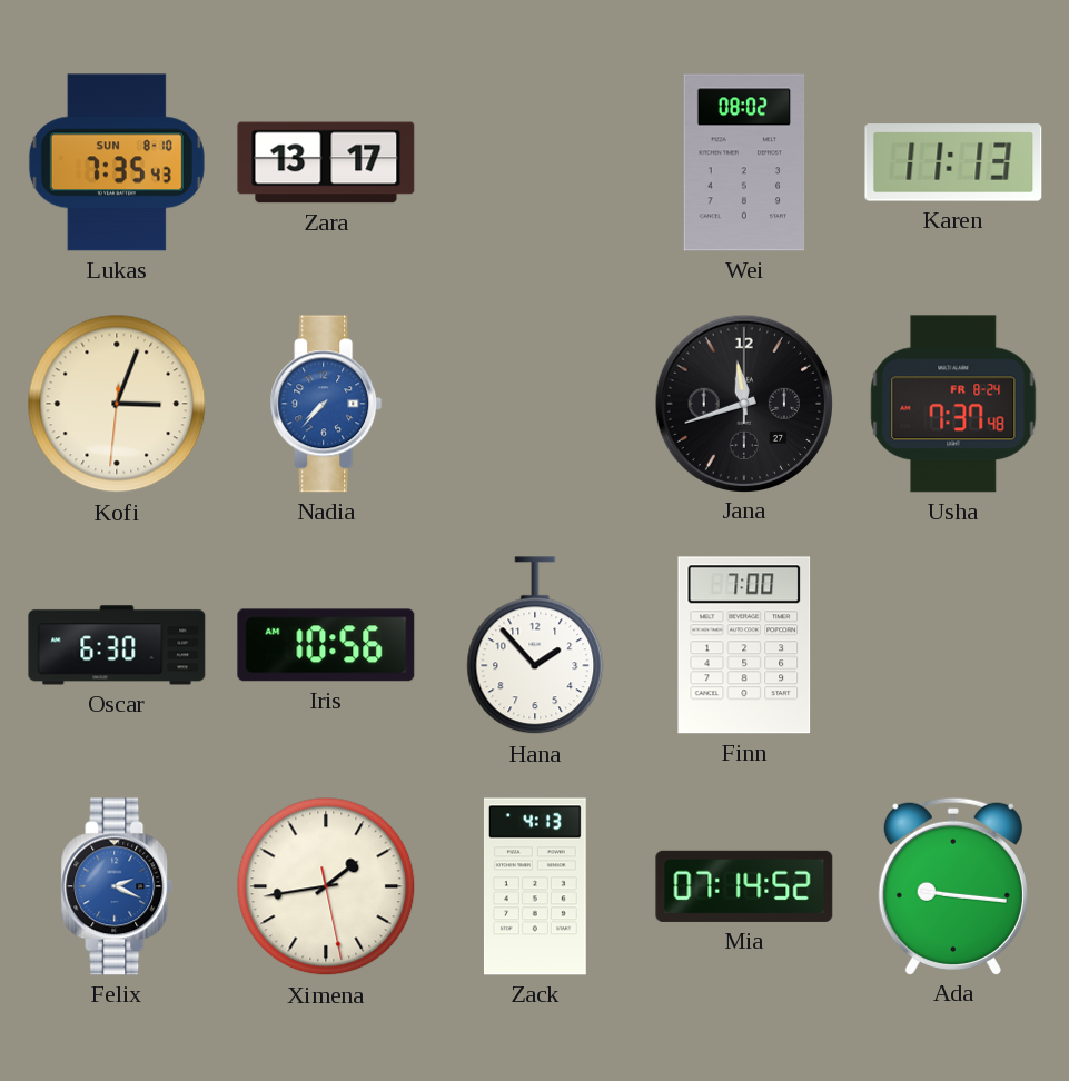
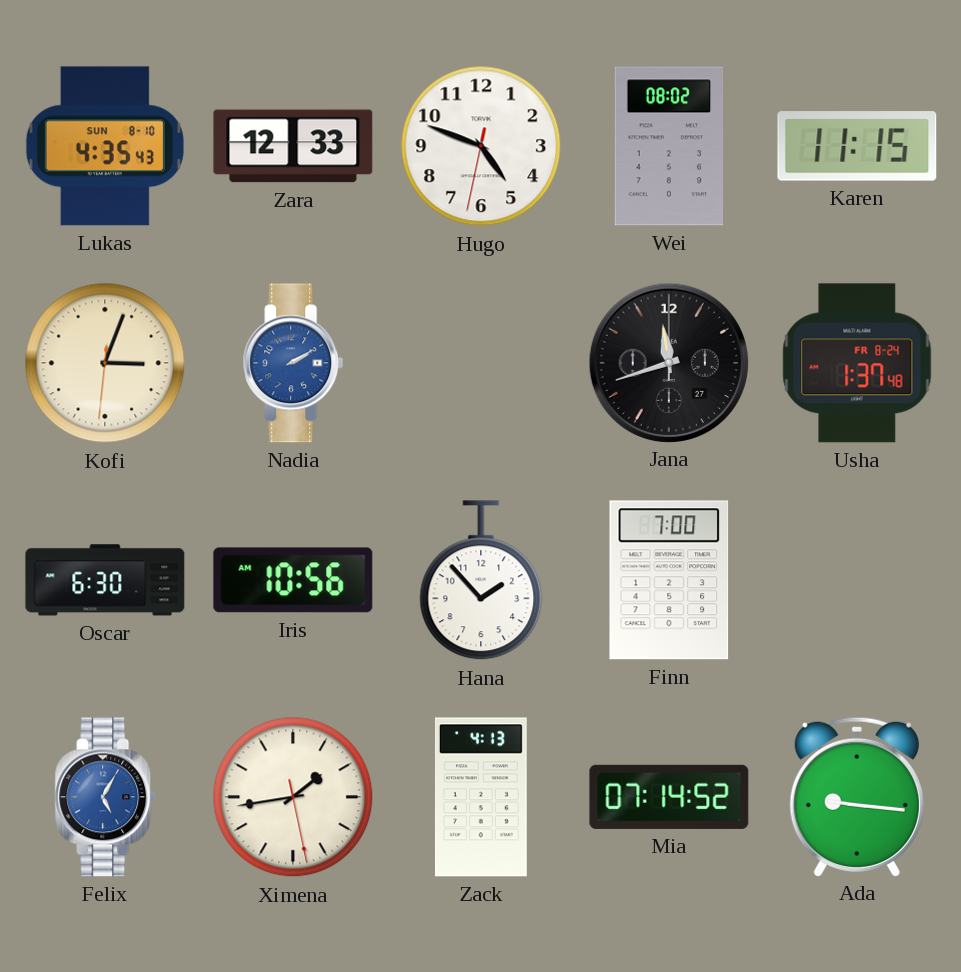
Lukas: 7:35 -> 4:35
Zara: 13:17 -> 12:33
Hugo: none -> 4:48
Karen: 11:13 -> 11:15
Nadia: 7:37 -> 2:10
Usha: 7:37 -> 1:37
Felix: 2:19 -> 5:05
